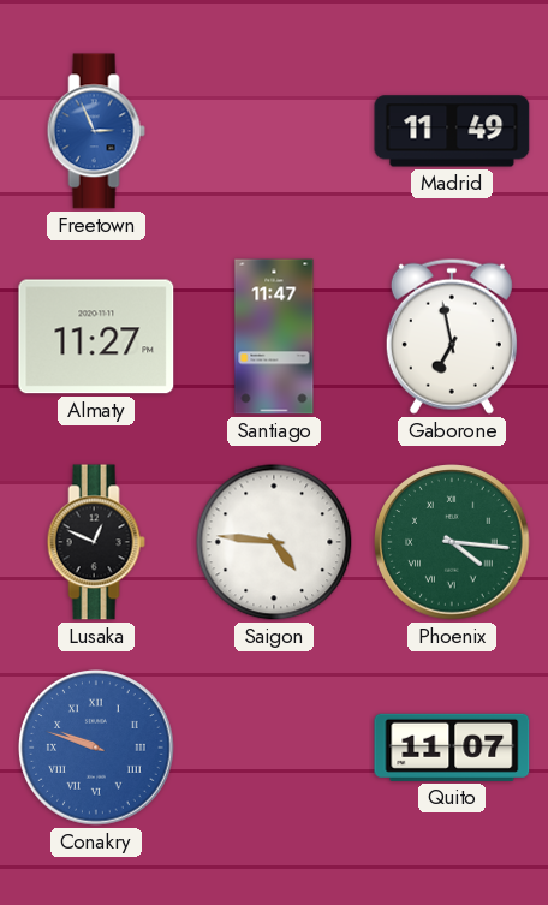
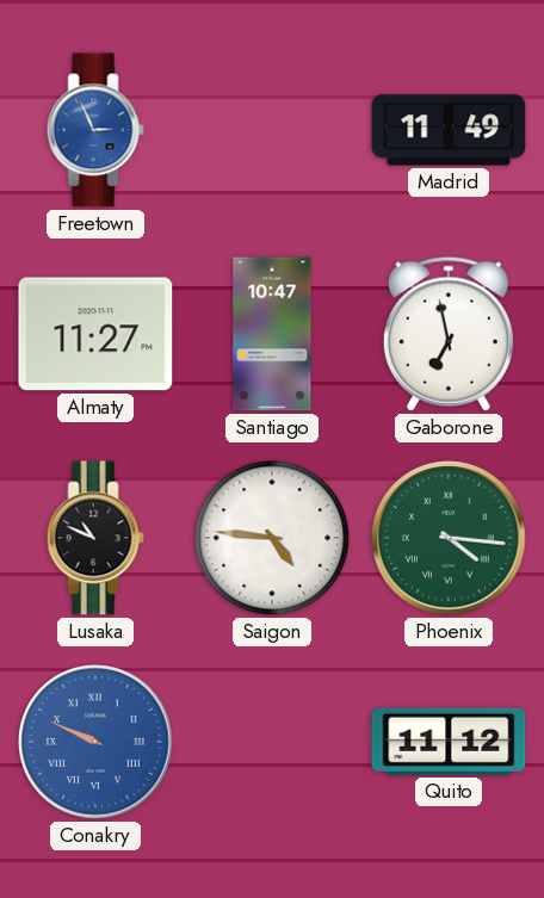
Santiago: 11:47 -> 10:47
Lusaka: 12:49 -> 10:49
Conakry: 9:48 -> 9:49
Quito: 11:07 -> 11:12
